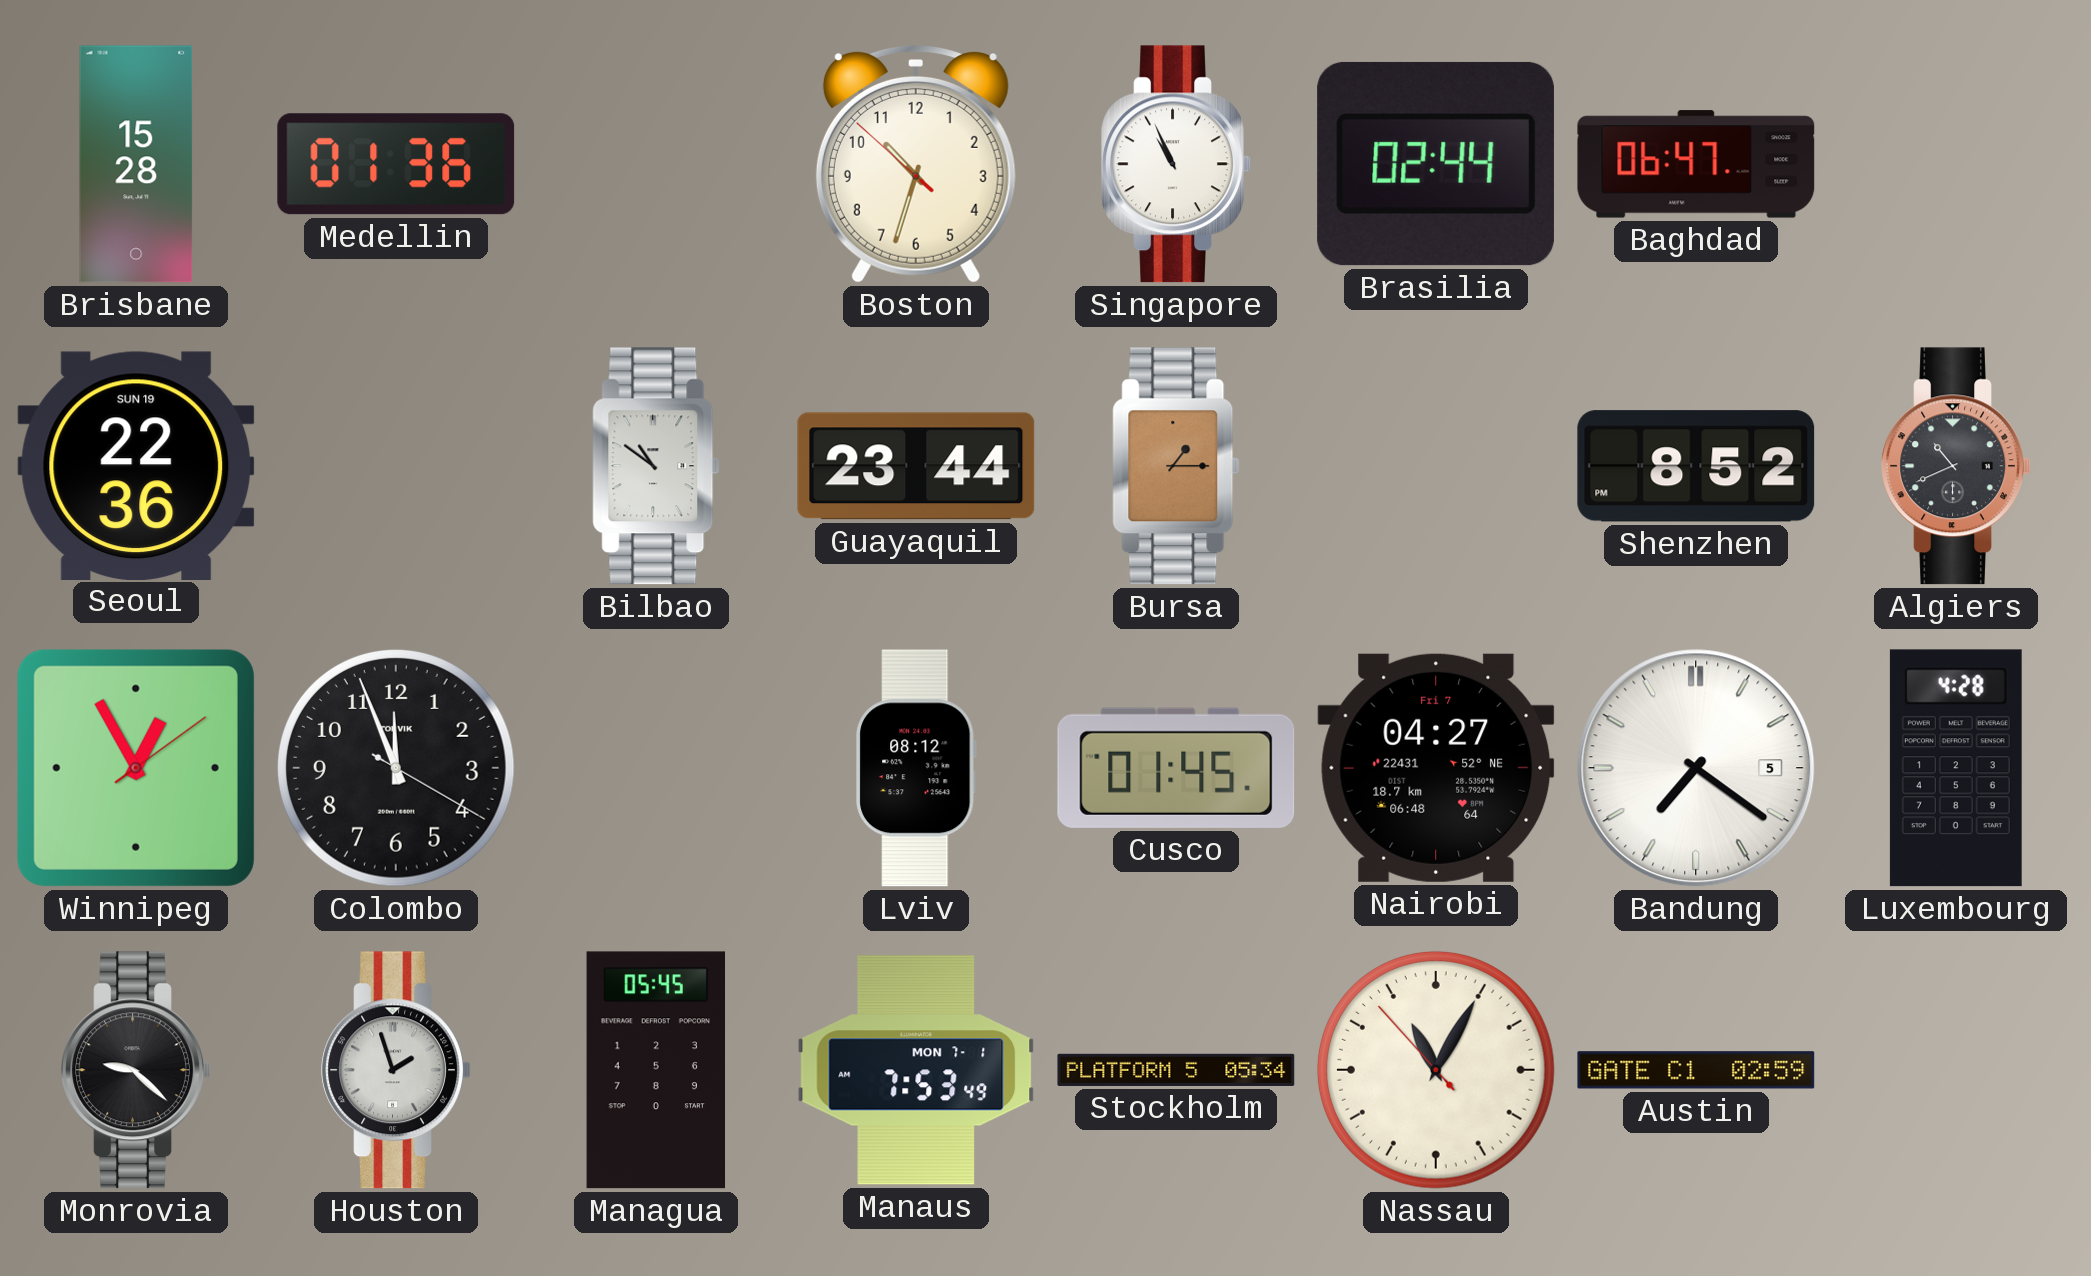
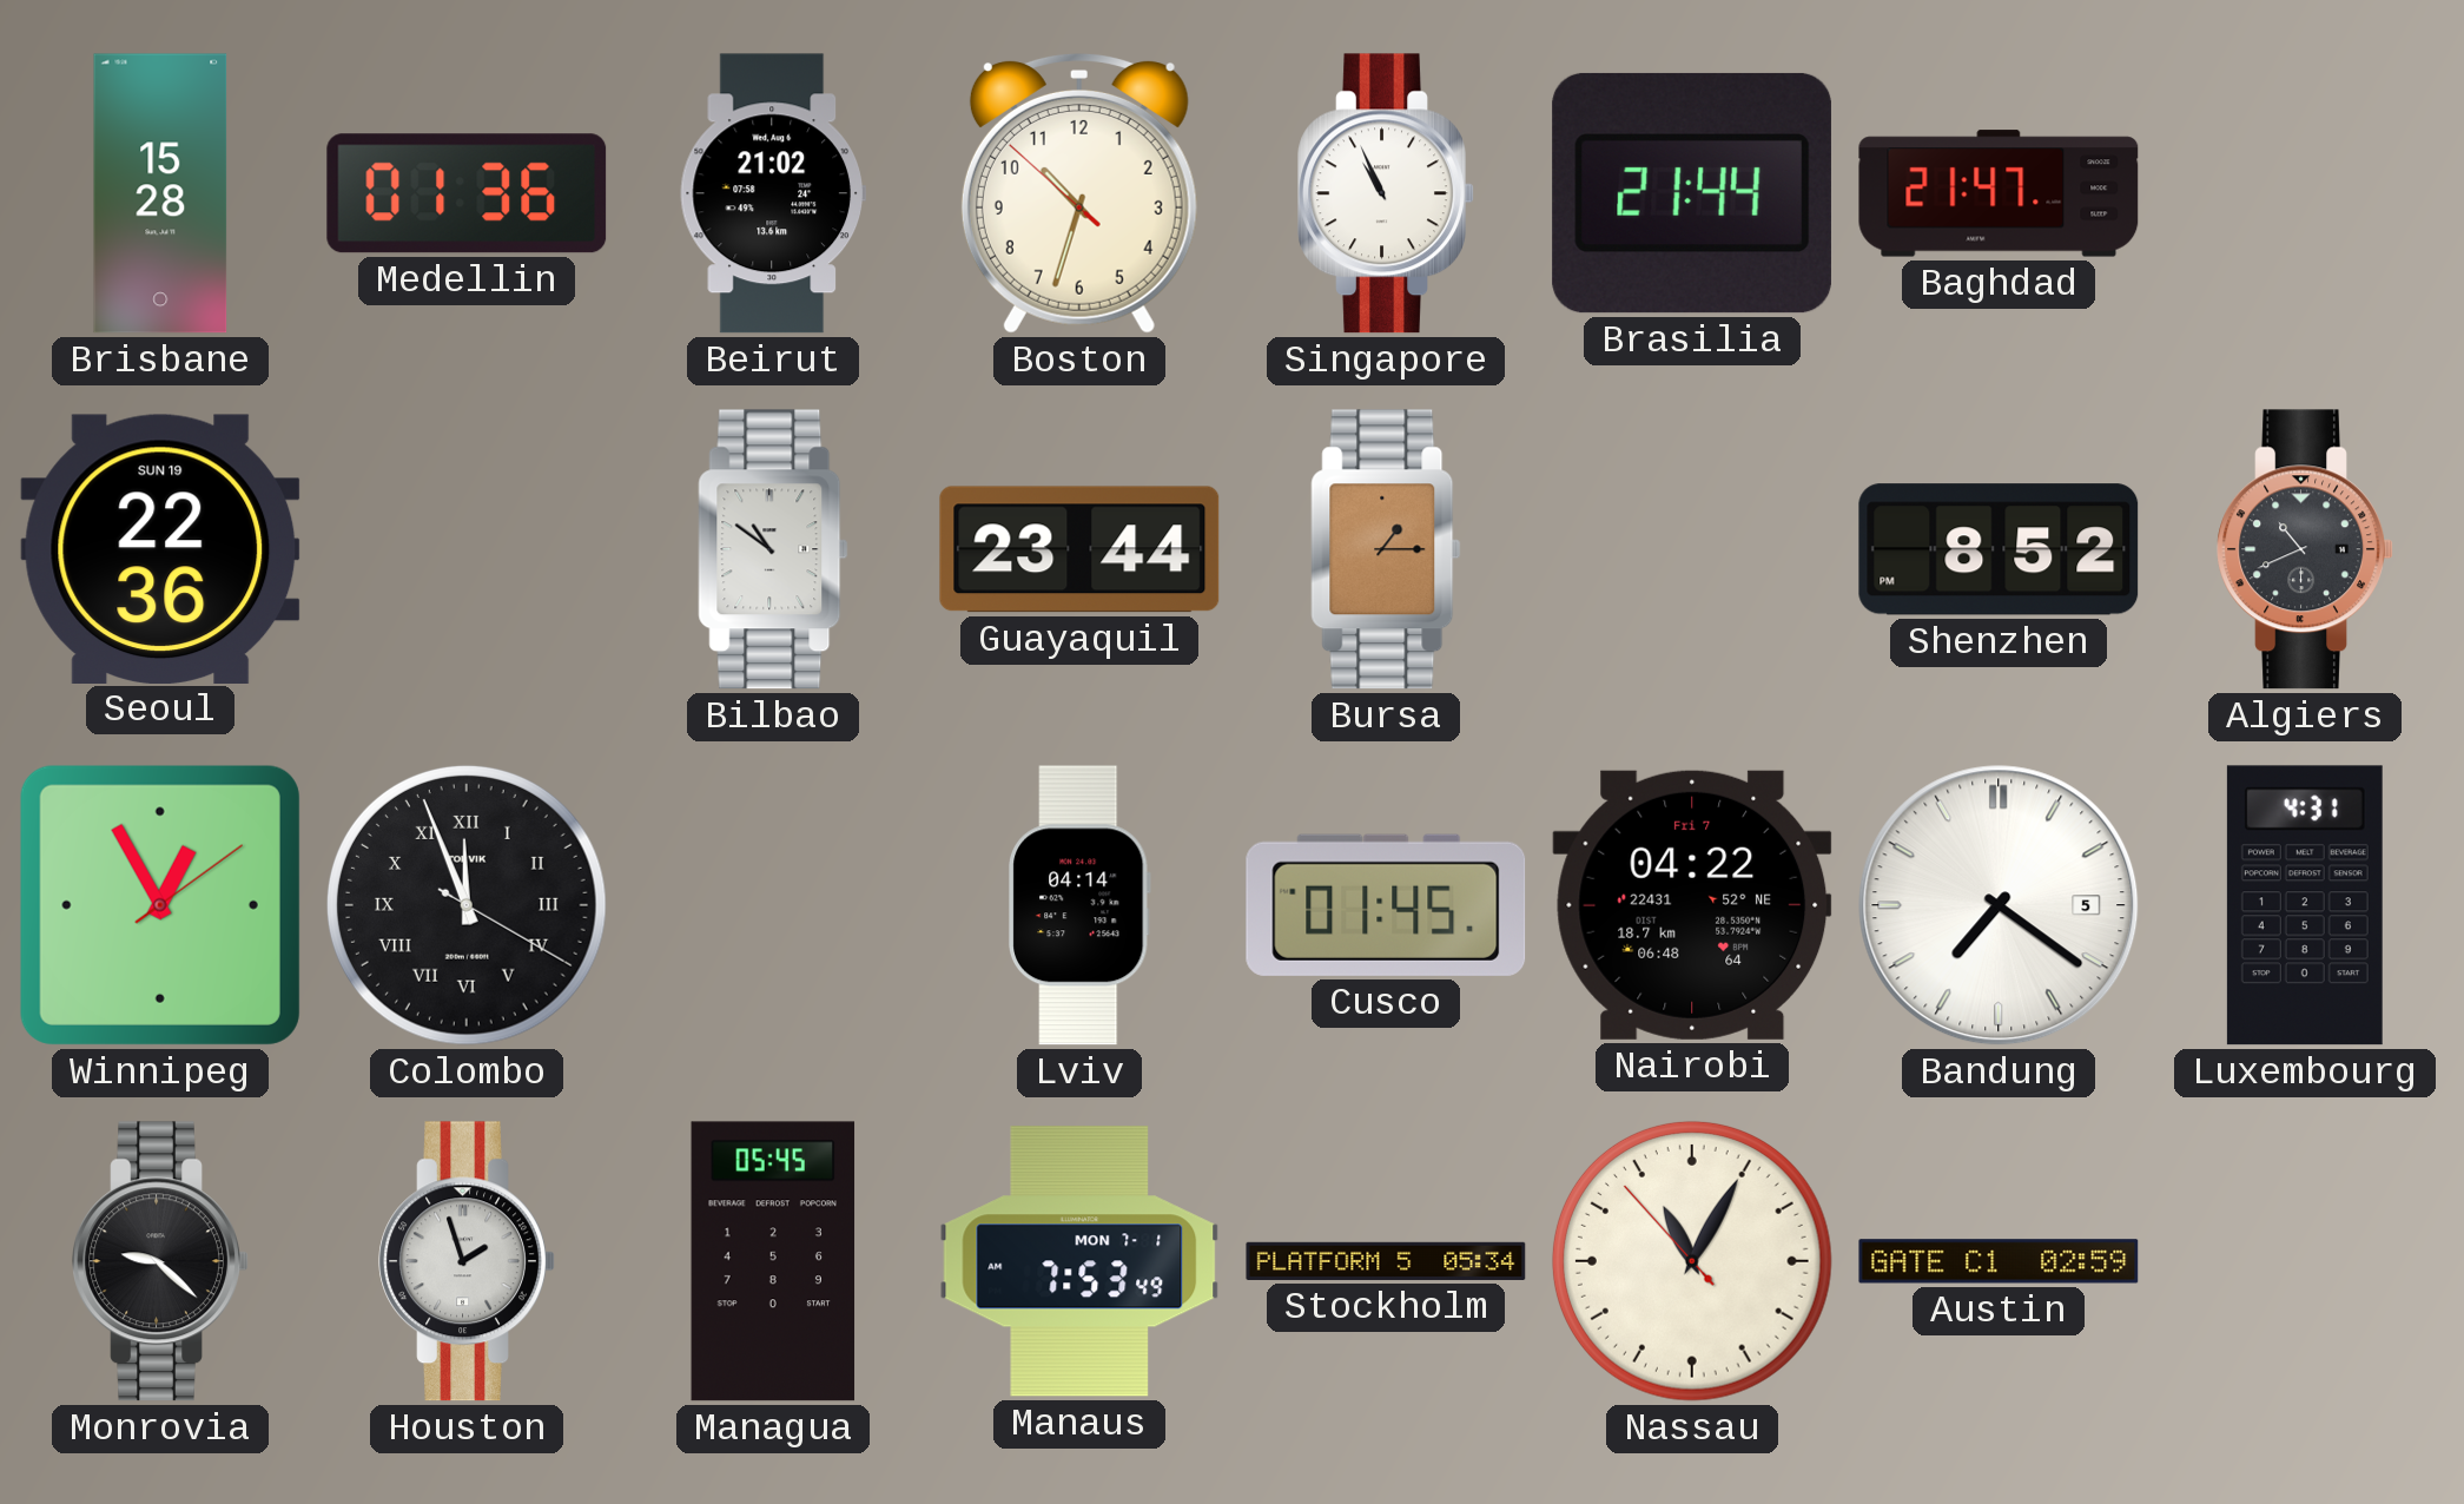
Beirut: none -> 21:02
Brasilia: 02:44 -> 21:44
Baghdad: 06:47 -> 21:47
Colombo numerals: Arabic -> Roman
Lviv: 08:12 -> 04:14
Nairobi: 04:27 -> 04:22
Luxembourg: 4:28 -> 4:31
